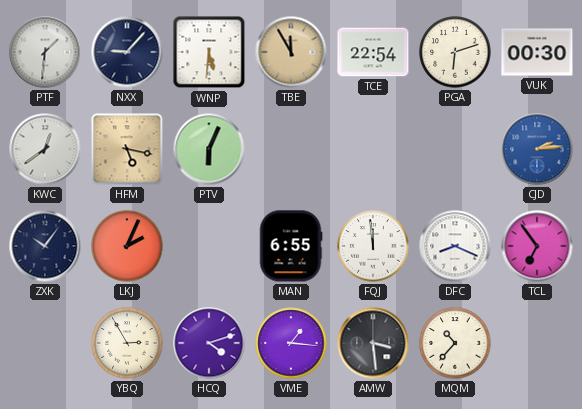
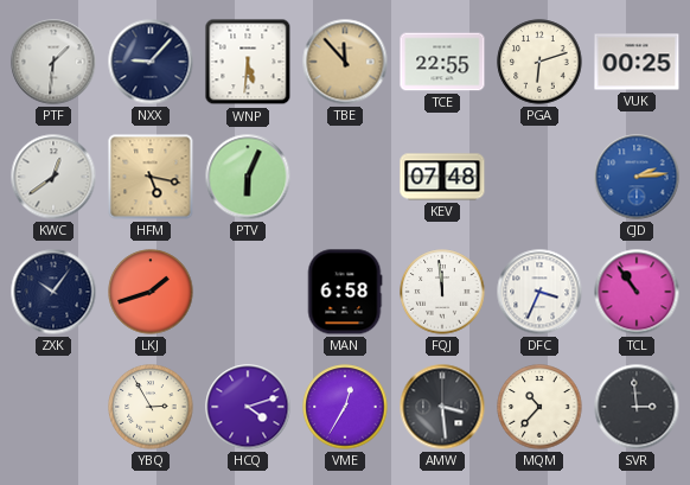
TBE: 11:55 -> 11:53
TCE: 22:54 -> 22:55
VUK: 00:30 -> 00:25
KEV: none -> 07:48
LKJ: 2:04 -> 1:42
MAN: 6:55 -> 6:58
DFC: 8:19 -> 3:34
TCL: 6:54 -> 10:54
VME: 1:16 -> 12:35
SVR: none -> 2:59
